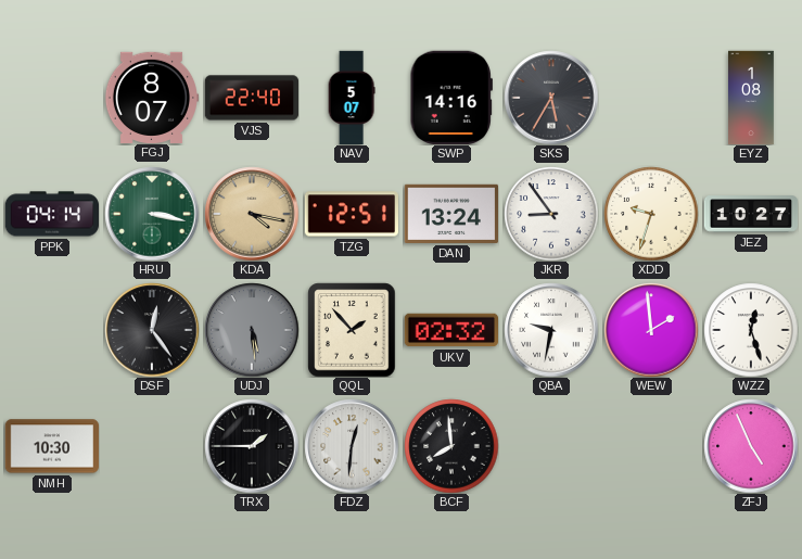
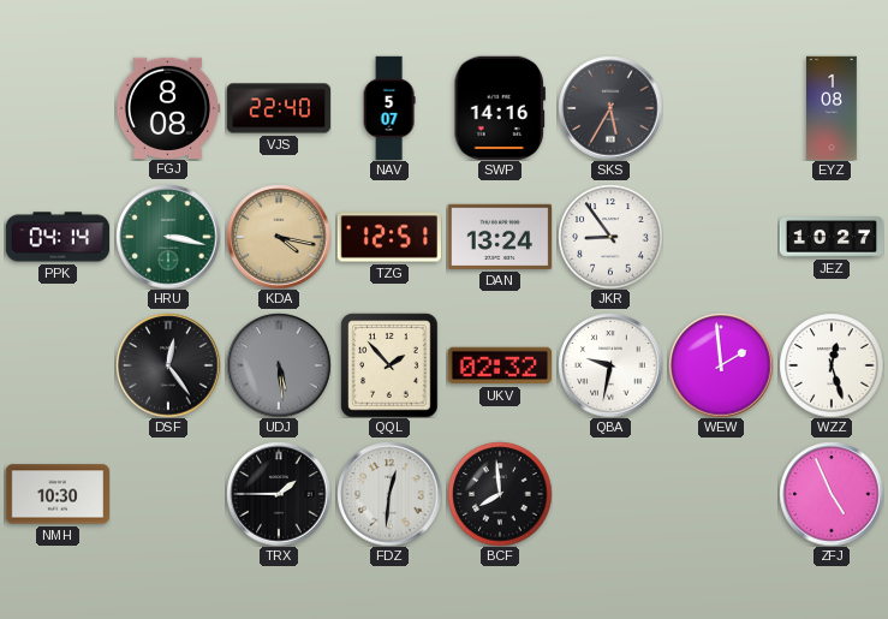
FGJ: 8:07 -> 8:08
XDD: 9:33 -> none
